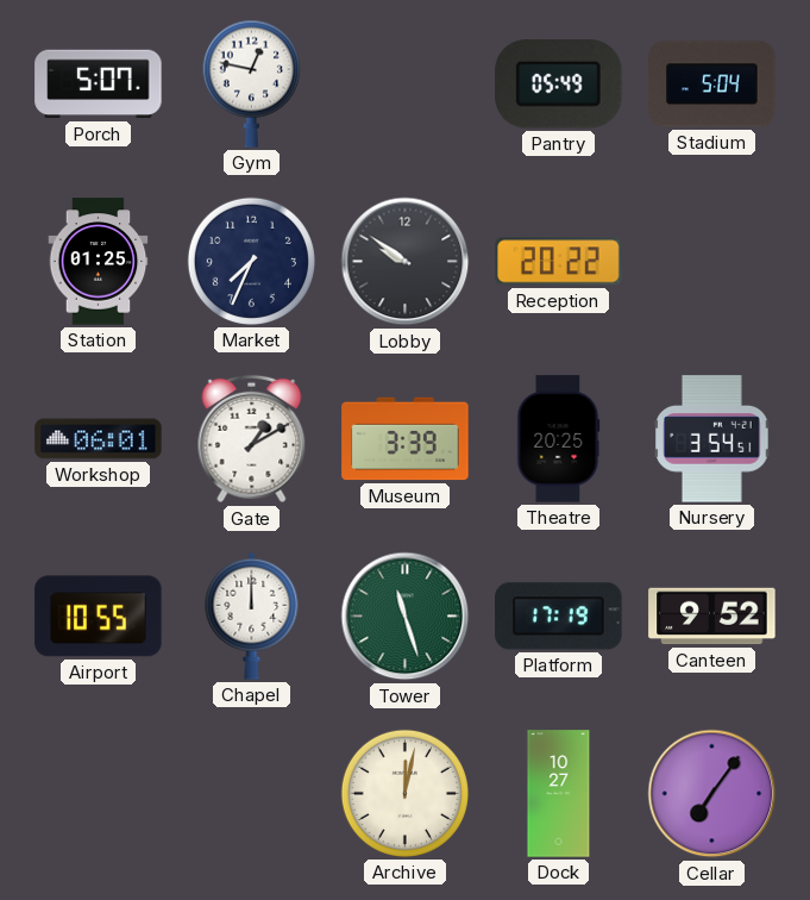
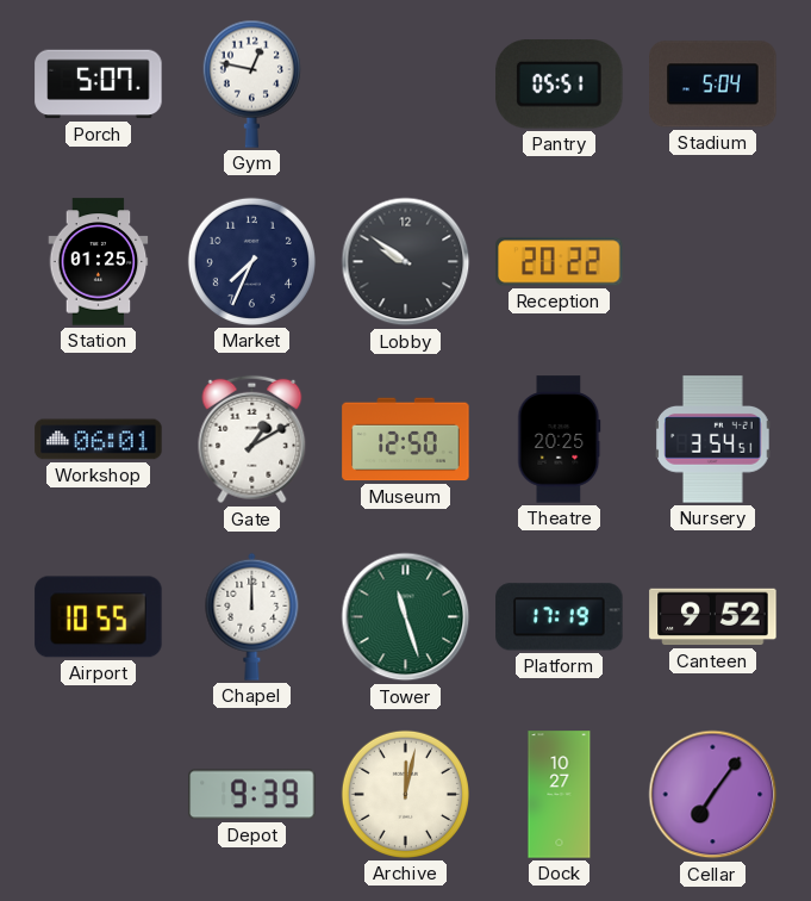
Pantry: 05:49 -> 05:51
Museum: 3:39 -> 12:50
Depot: none -> 9:39
